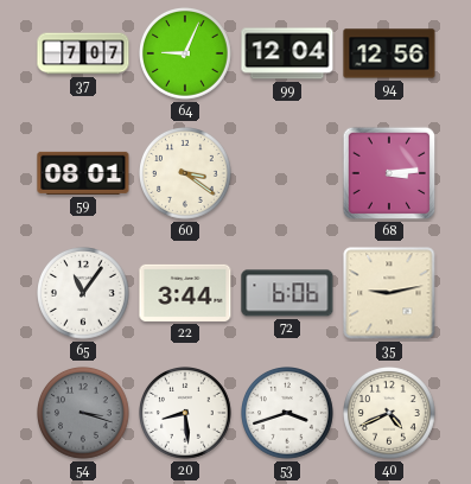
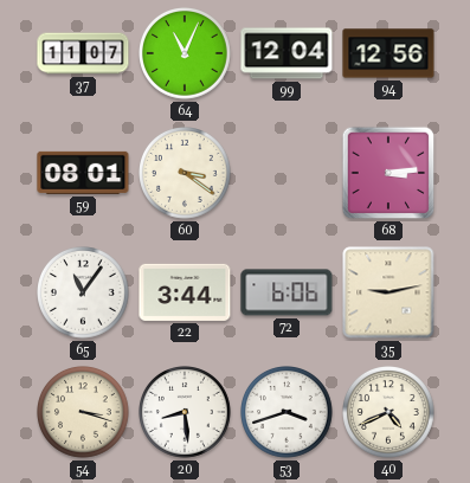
37: 7:07 -> 11:07
64: 9:04 -> 11:04
54 dial: grey -> cream
